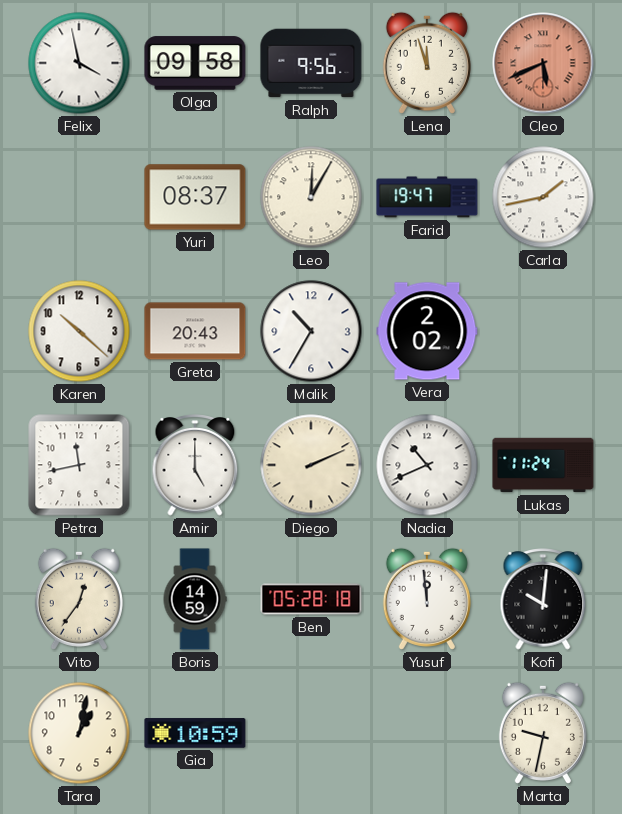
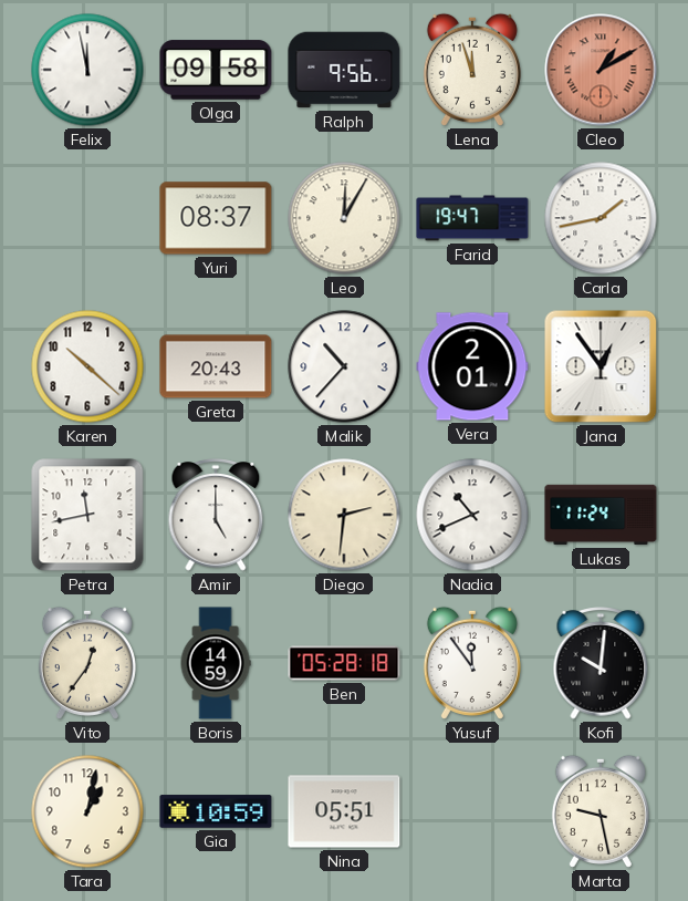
Felix: 3:58 -> 11:58
Cleo: 5:41 -> 1:10
Malik: 10:35 -> 10:37
Vera: 2:02 -> 2:01
Jana: none -> 12:54
Diego: 2:11 -> 2:31
Yusuf: 11:59 -> 11:54
Nina: none -> 05:51
Marta: 9:32 -> 9:28
